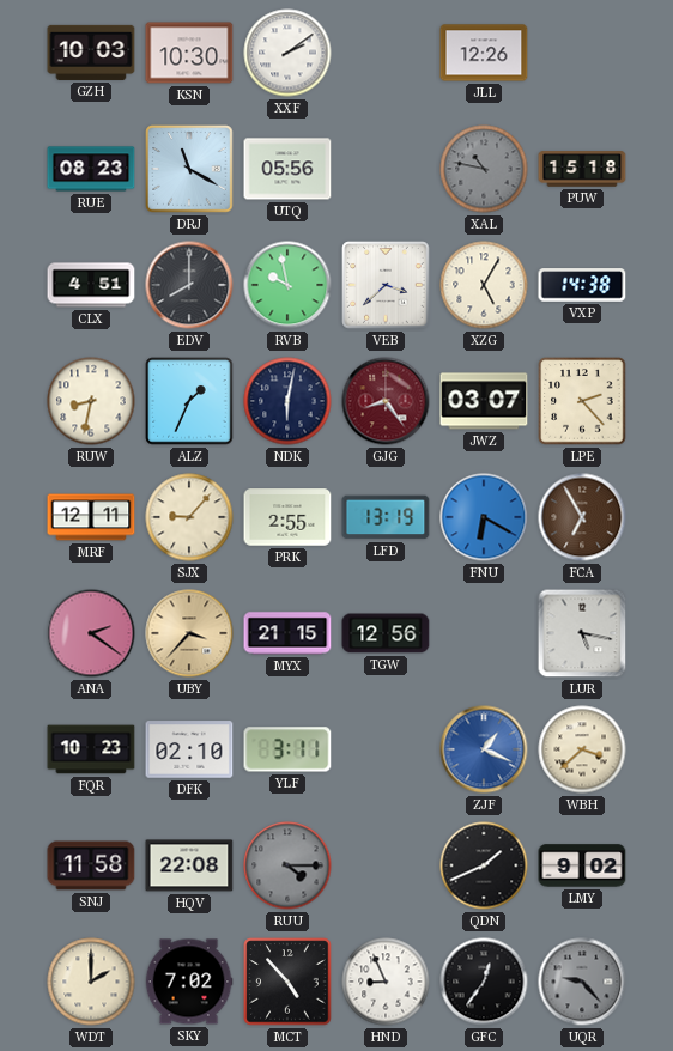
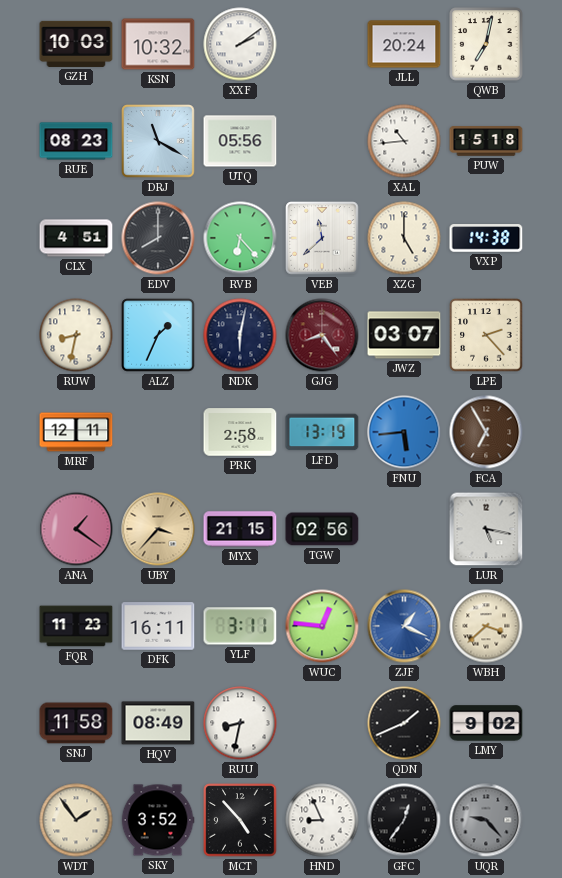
KSN: 10:30 -> 10:32
JLL: 12:26 -> 20:24
QWB: none -> 7:02
XAL: 10:47 -> 10:44
XAL dial: grey -> white
RVB: 9:58 -> 6:23
VEB: 3:38 -> 11:38
XZG: 5:05 -> 5:00
SJX: 9:07 -> none
PRK: 2:55 -> 2:58
FNU: 6:20 -> 5:44
ANA: 2:21 -> 1:21
TGW: 12:56 -> 02:56
FQR: 10:23 -> 11:23
DFK: 02:10 -> 16:11
WUC: none -> 12:46
HQV: 22:08 -> 08:49
RUU: 4:15 -> 8:32
RUU dial: grey -> white
WDT: 2:00 -> 1:54
SKY: 7:02 -> 3:52
